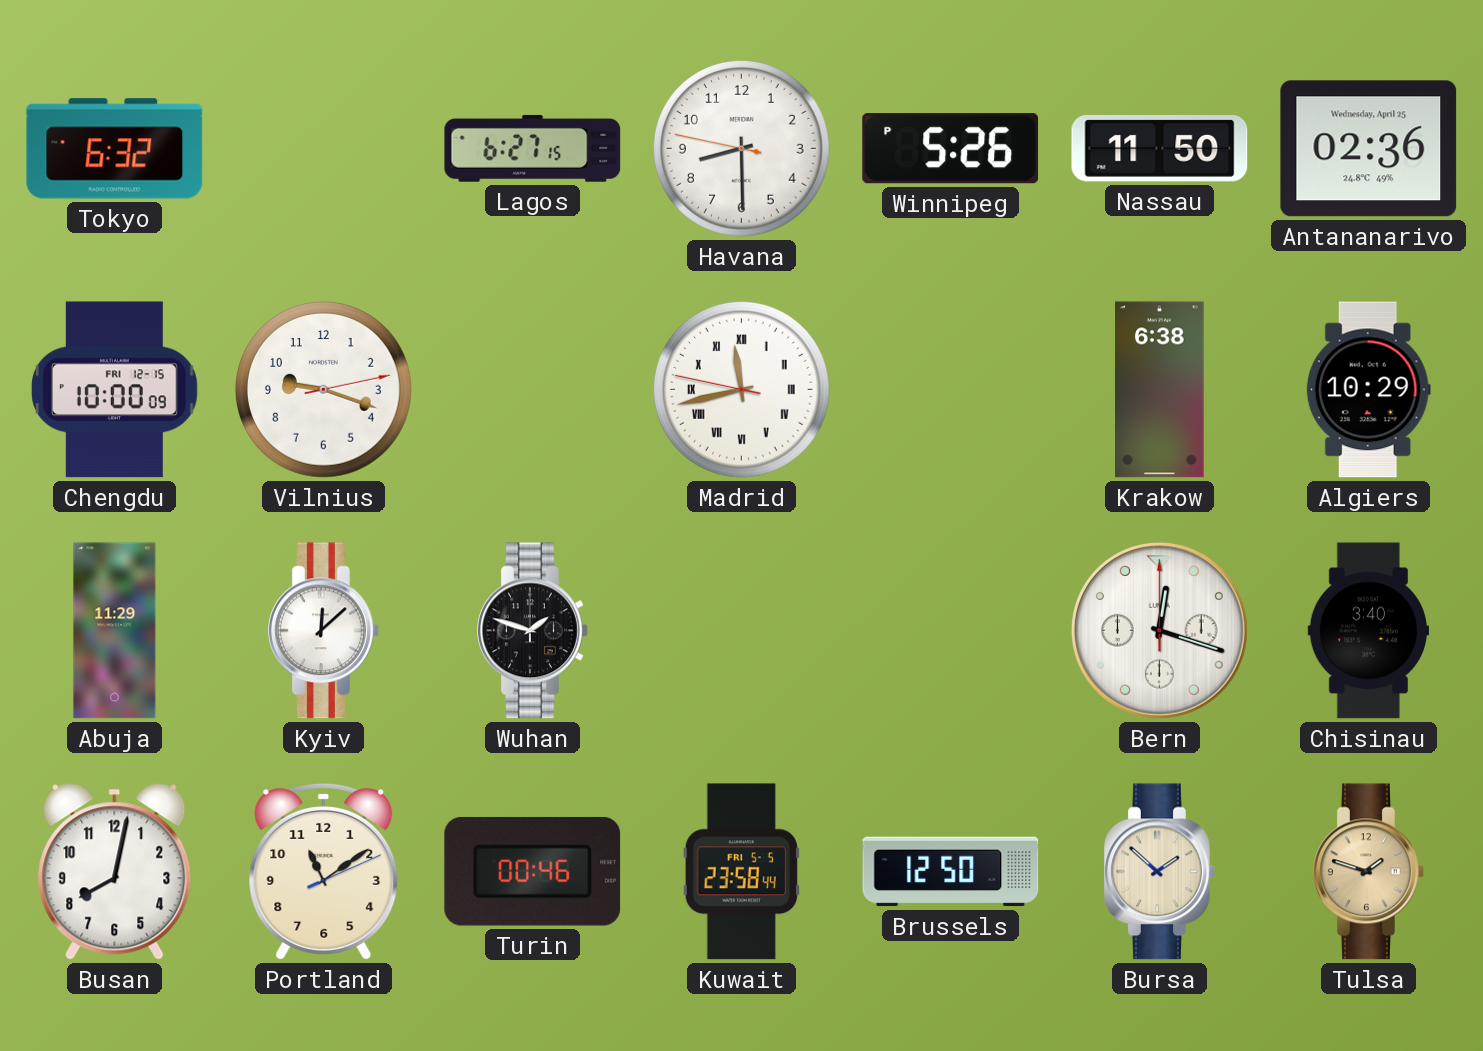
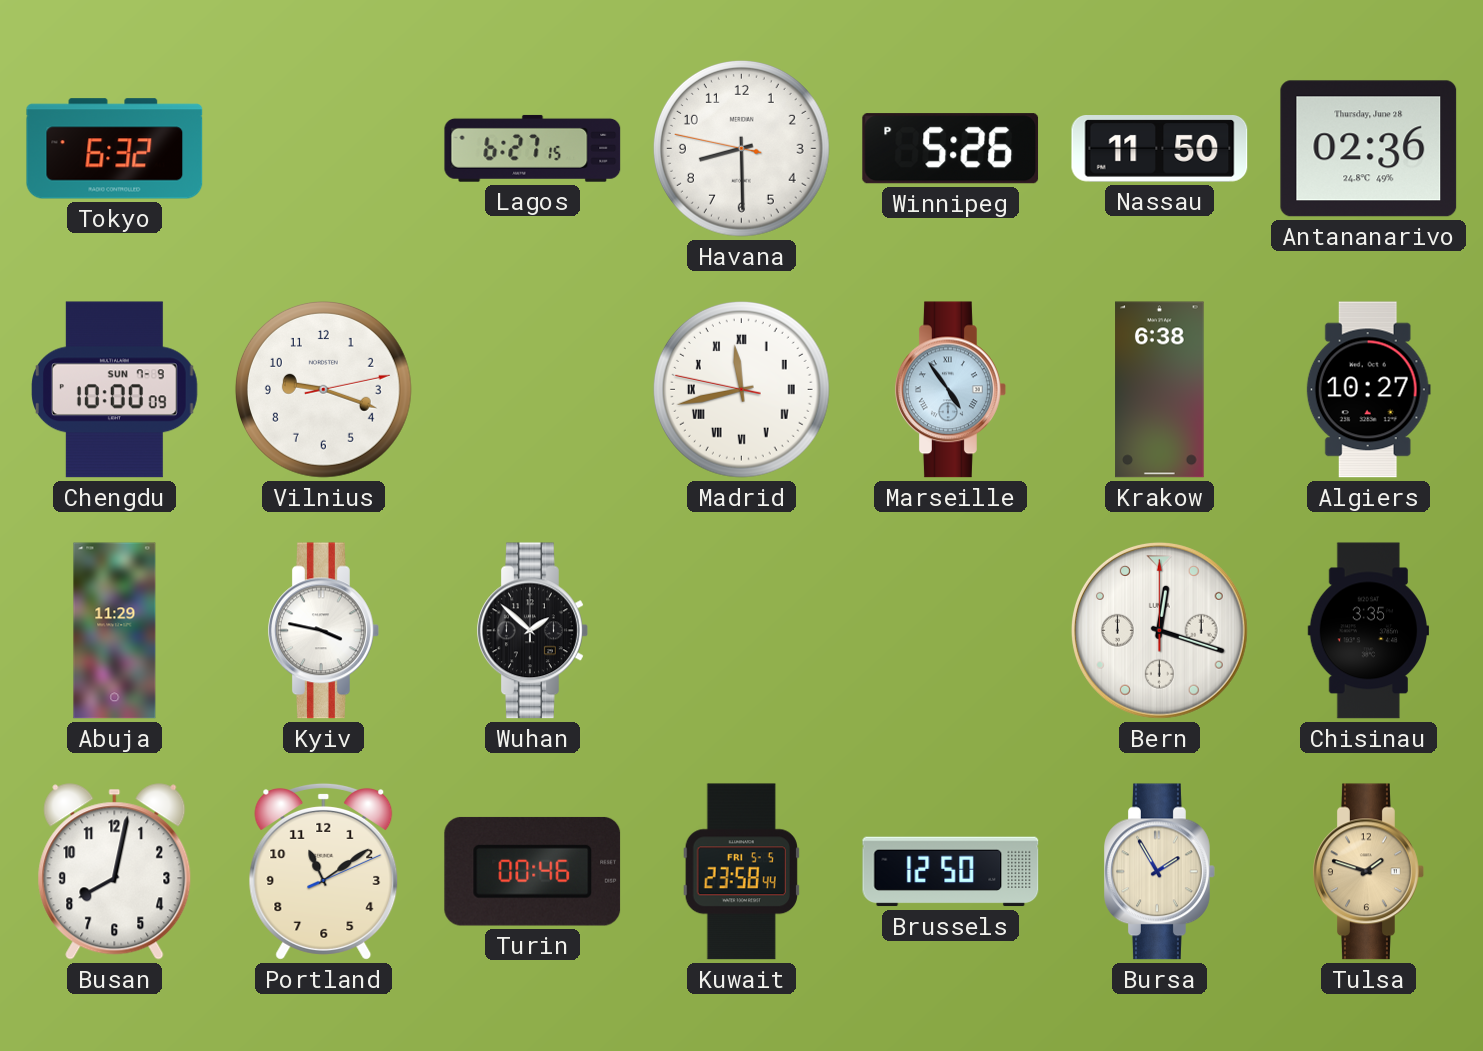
Antananarivo date: Wednesday, April 25 -> Thursday, June 28
Chengdu date: FRI 12-15 -> SUN 7-9
Marseille: none -> 4:54
Algiers: 10:29 -> 10:27
Kyiv: 12:08 -> 3:47
Wuhan: 1:48 -> 1:52
Chisinau: 3:40 -> 3:35
Bursa: 1:52 -> 1:55
